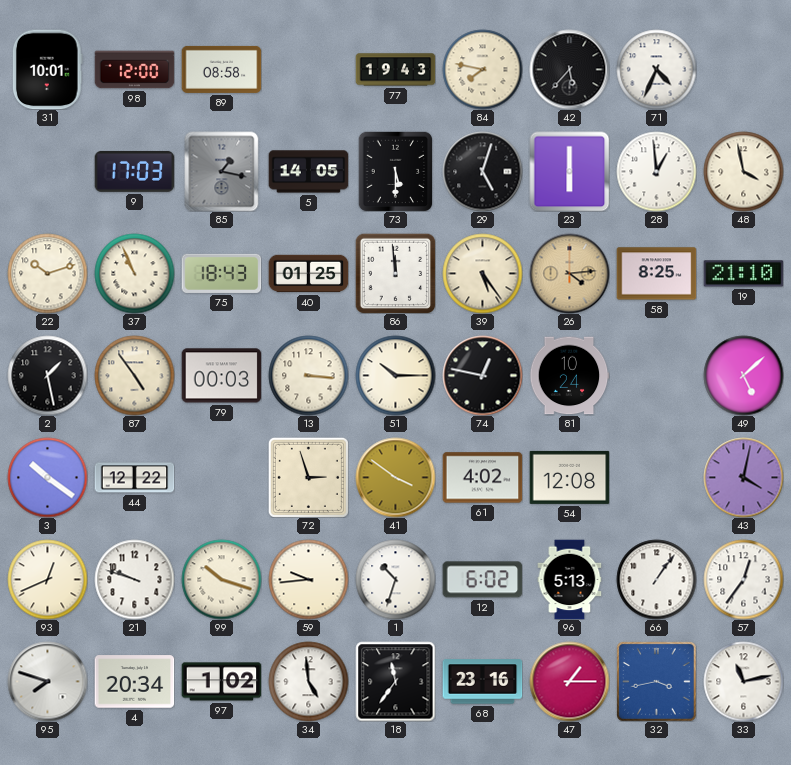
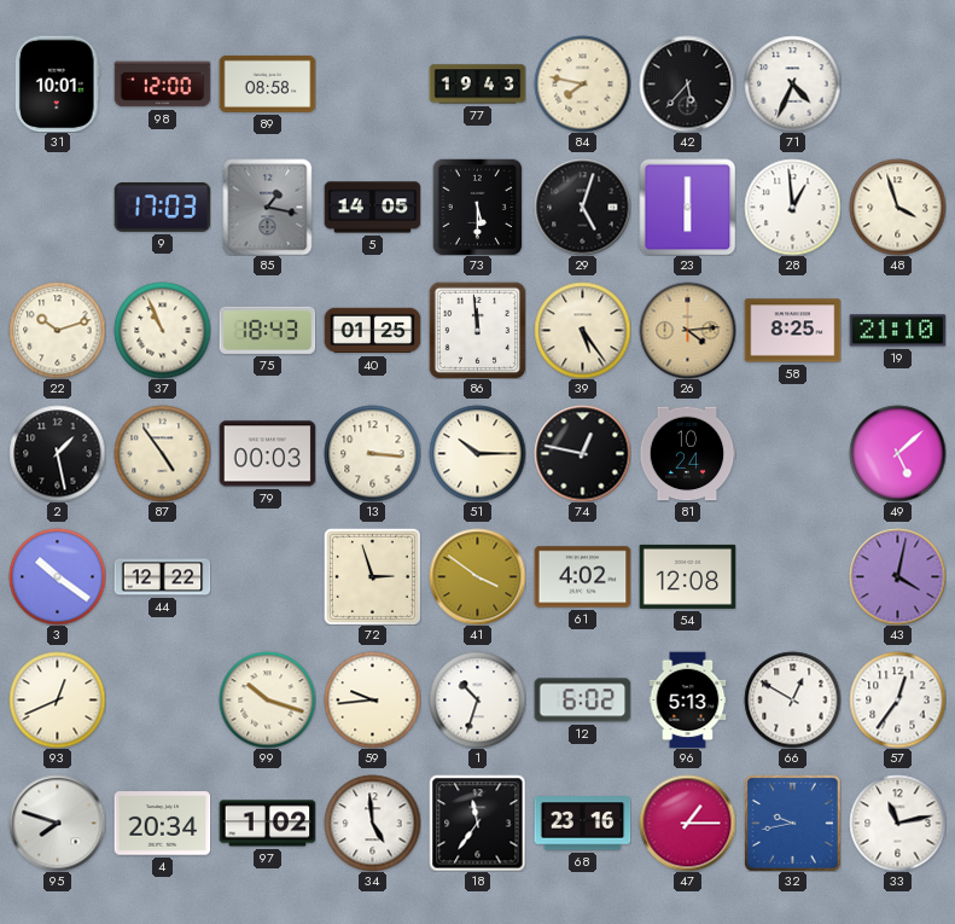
48: 3:58 -> 3:57
21: 9:48 -> none
66: 1:06 -> 12:50
32: 3:43 -> 9:43
